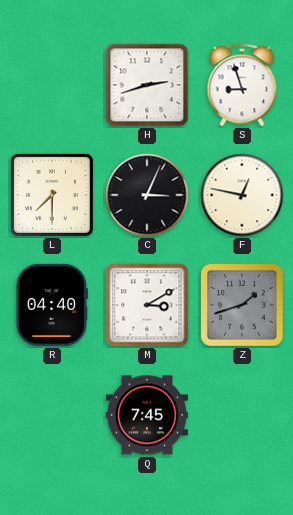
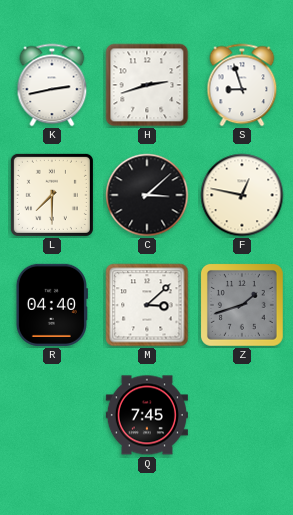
K: none -> 2:43
C: 3:04 -> 3:08
M: 3:10 -> 3:08
